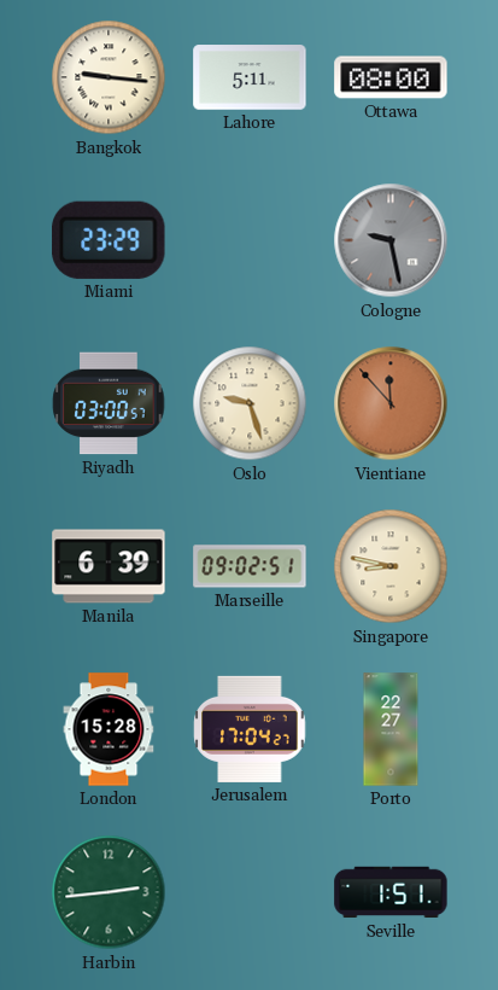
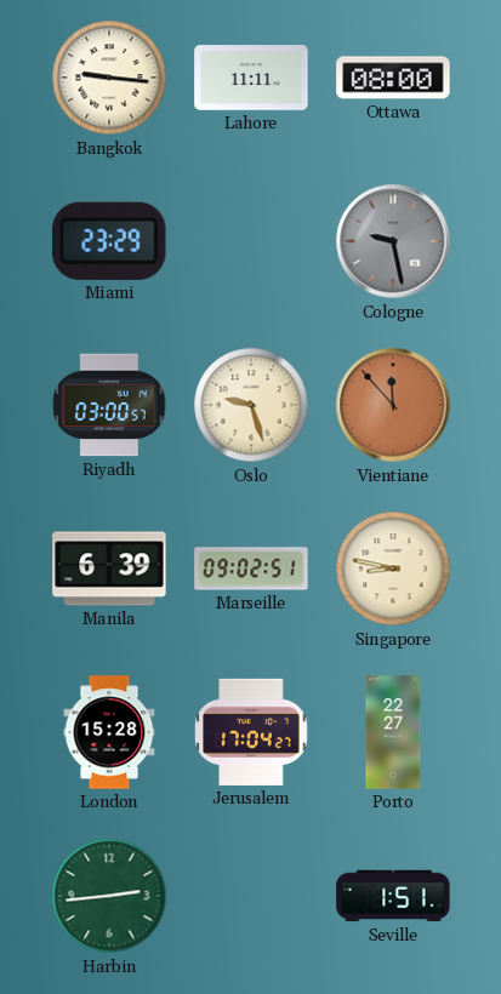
Lahore: 5:11 -> 11:11
